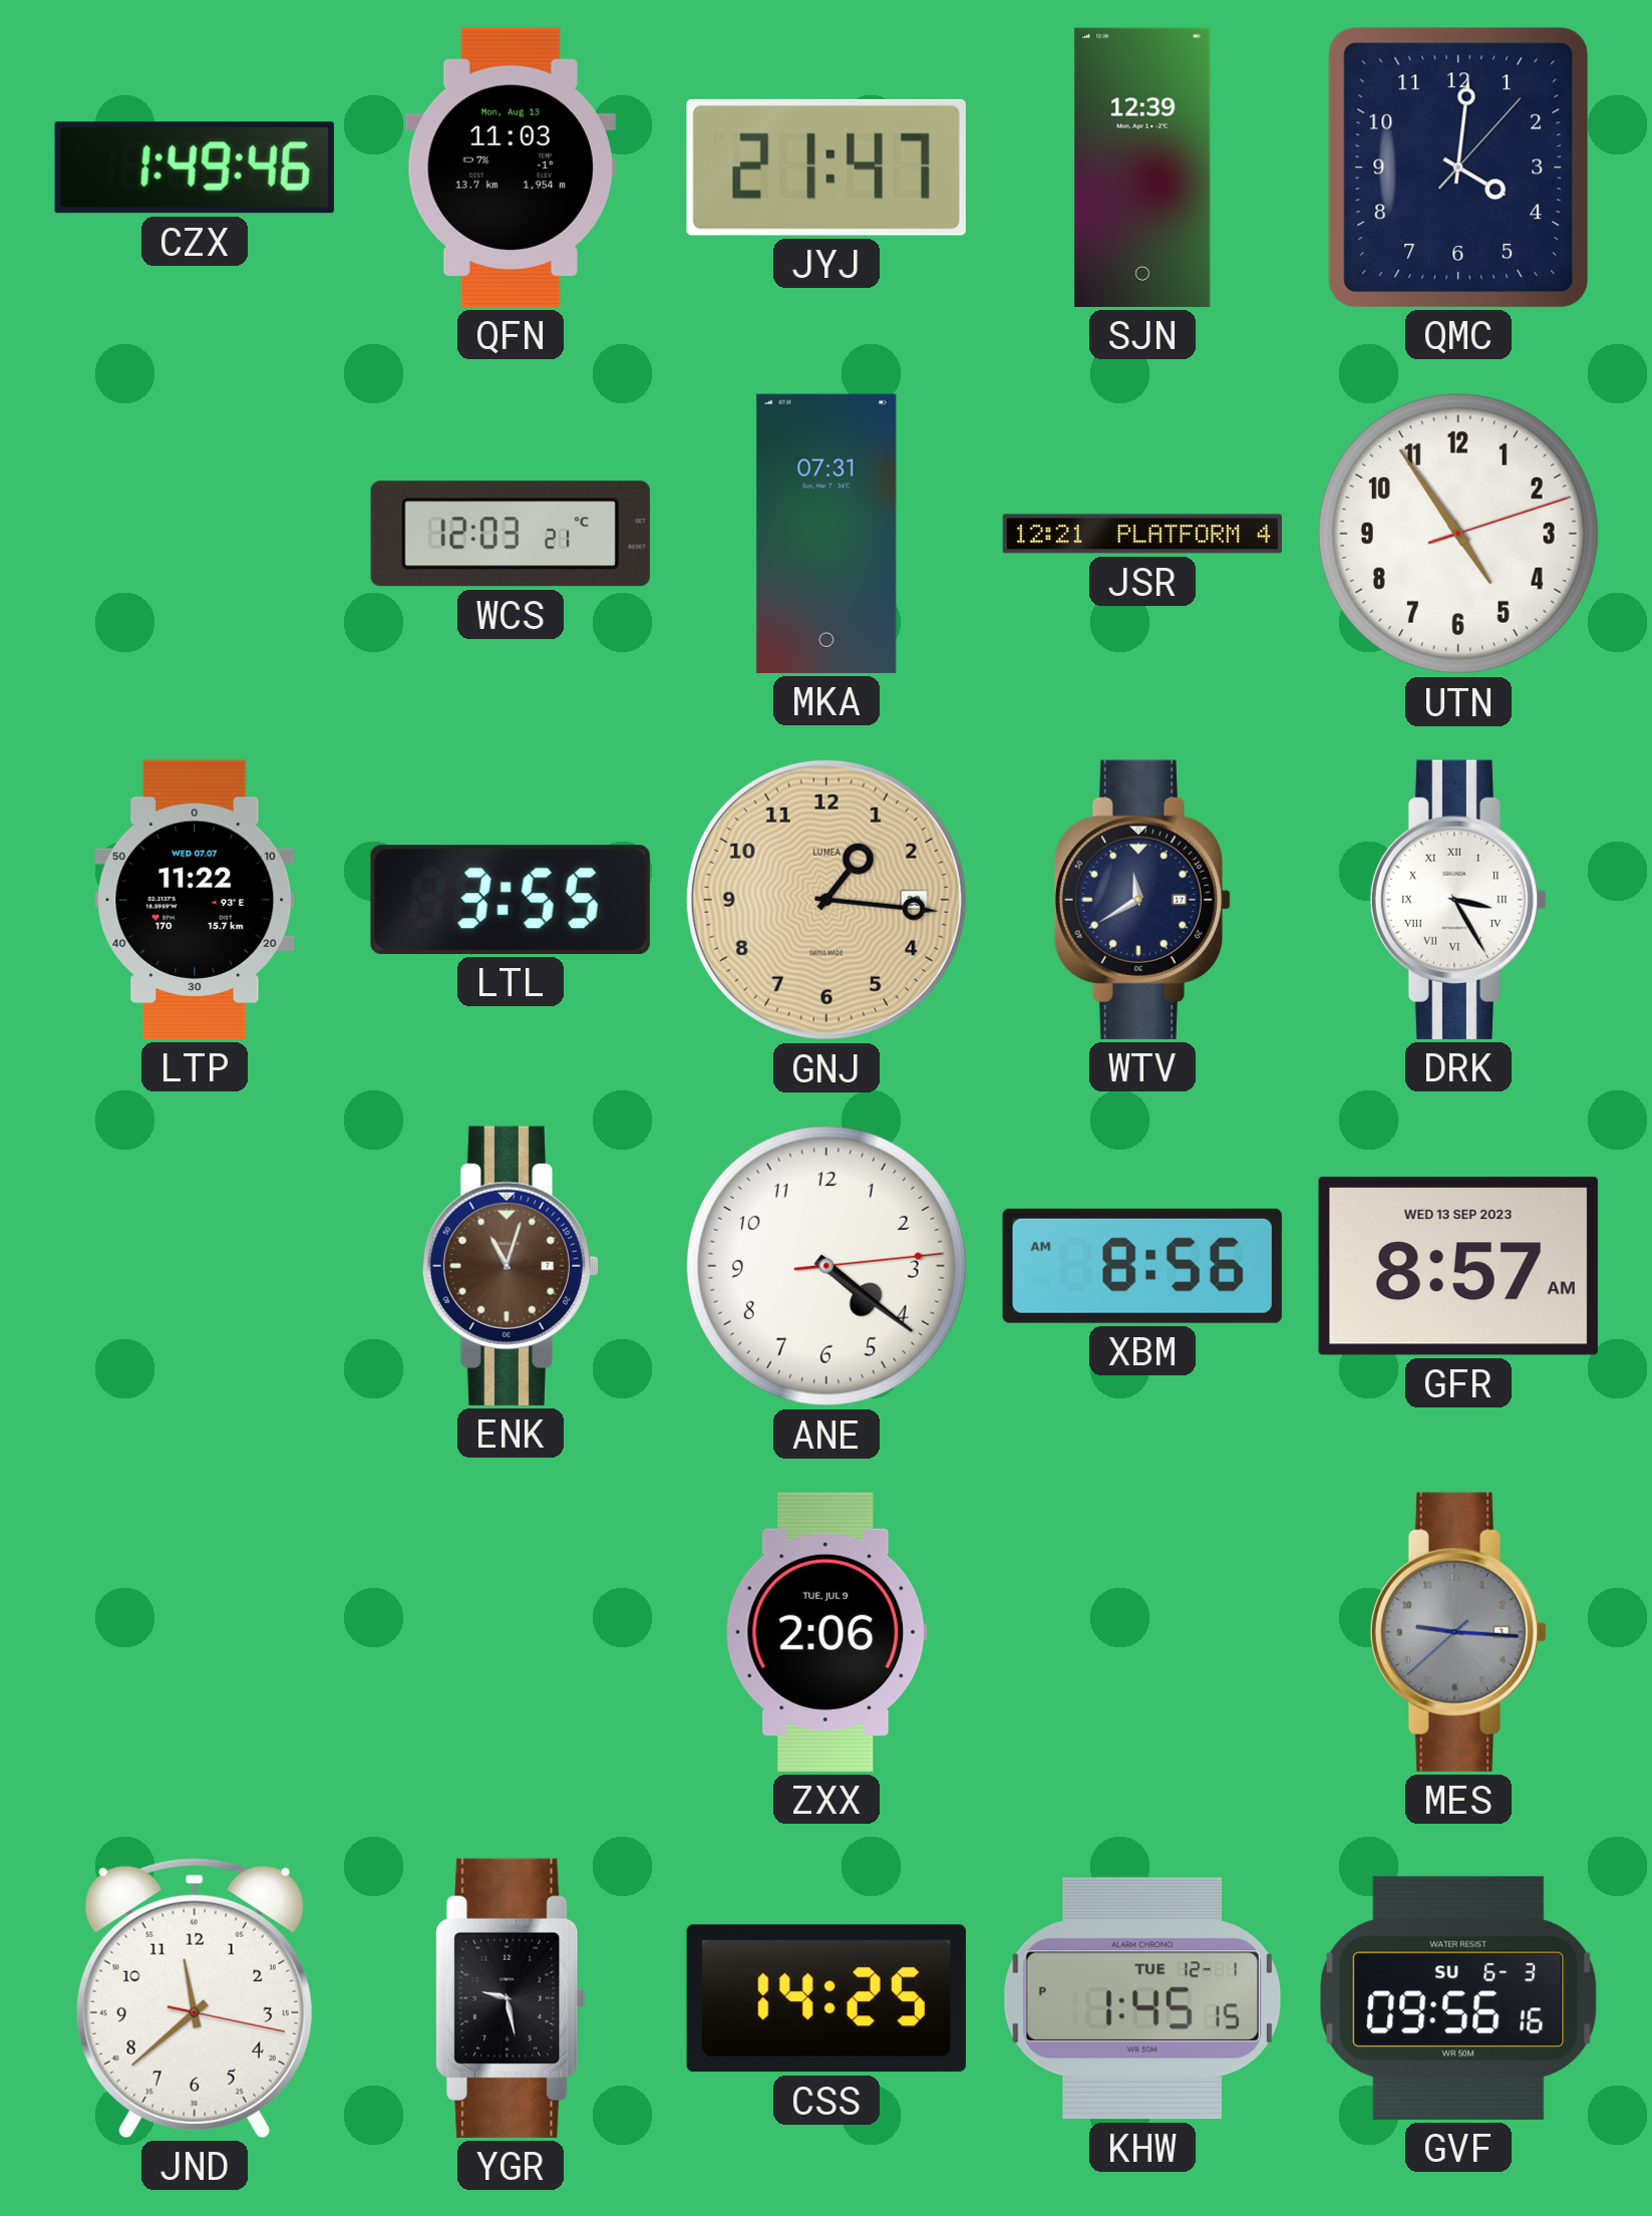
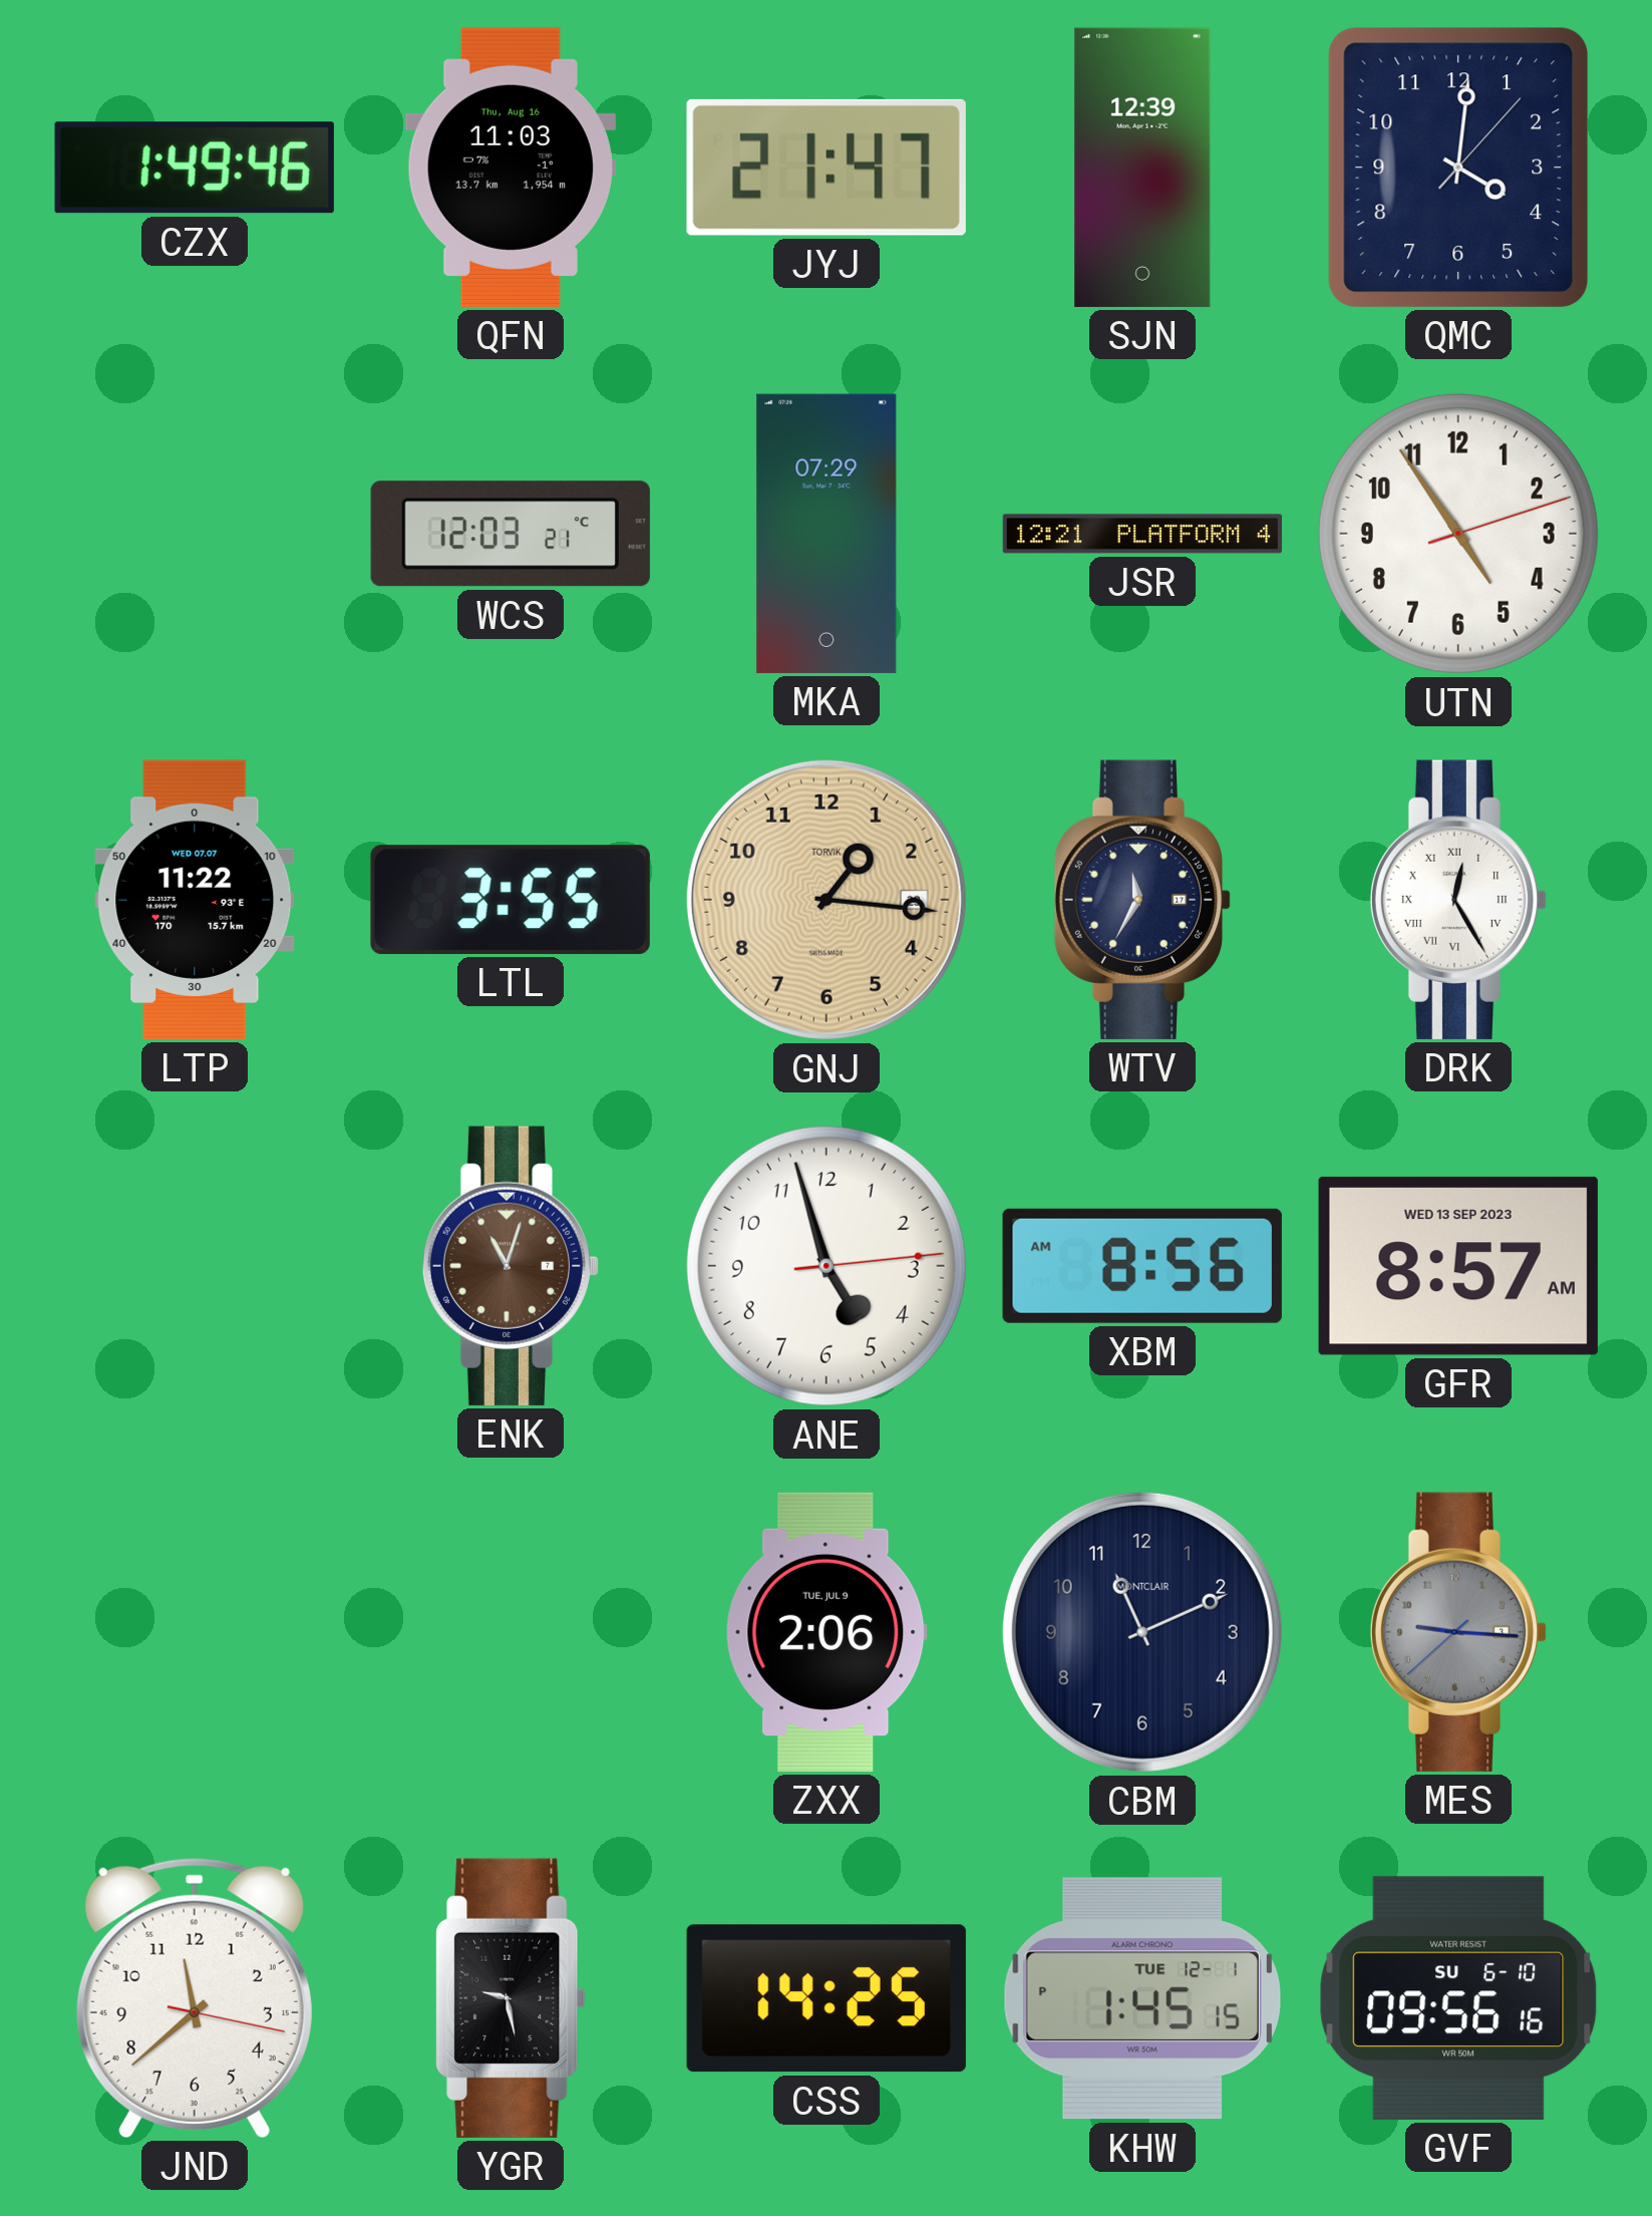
QFN date: Mon, Aug 13 -> Thu, Aug 16
MKA: 07:31 -> 07:29
GNJ brand: LUMEA -> TORVIK
WTV: 11:40 -> 11:35
DRK: 3:25 -> 12:25
ANE: 4:21 -> 4:57
CBM: none -> 11:11
GVF date: SU 6-3 -> SU 6-10
